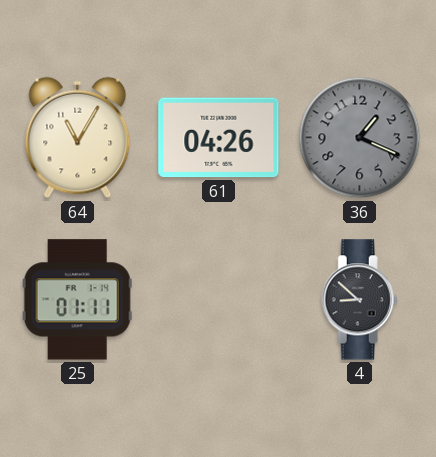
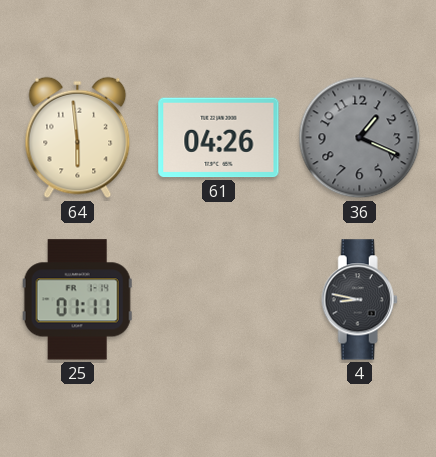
64: 11:05 -> 5:59
4: 8:52 -> 8:47
